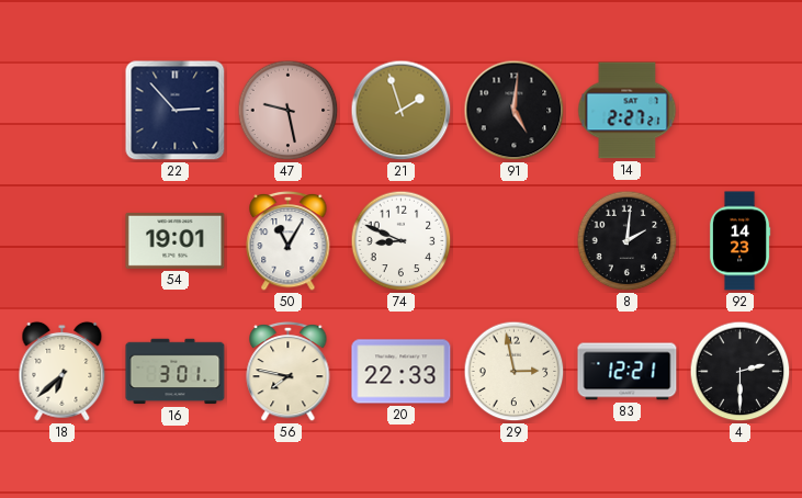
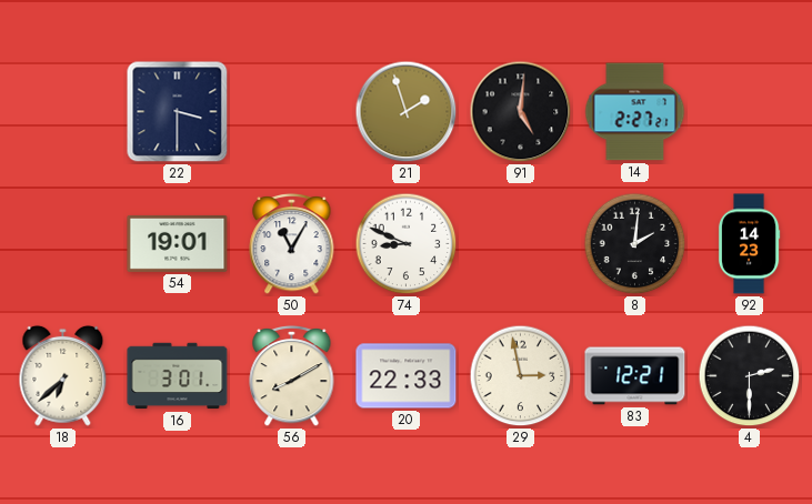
22: 2:53 -> 3:30
47: 9:28 -> none
56: 7:47 -> 8:10
